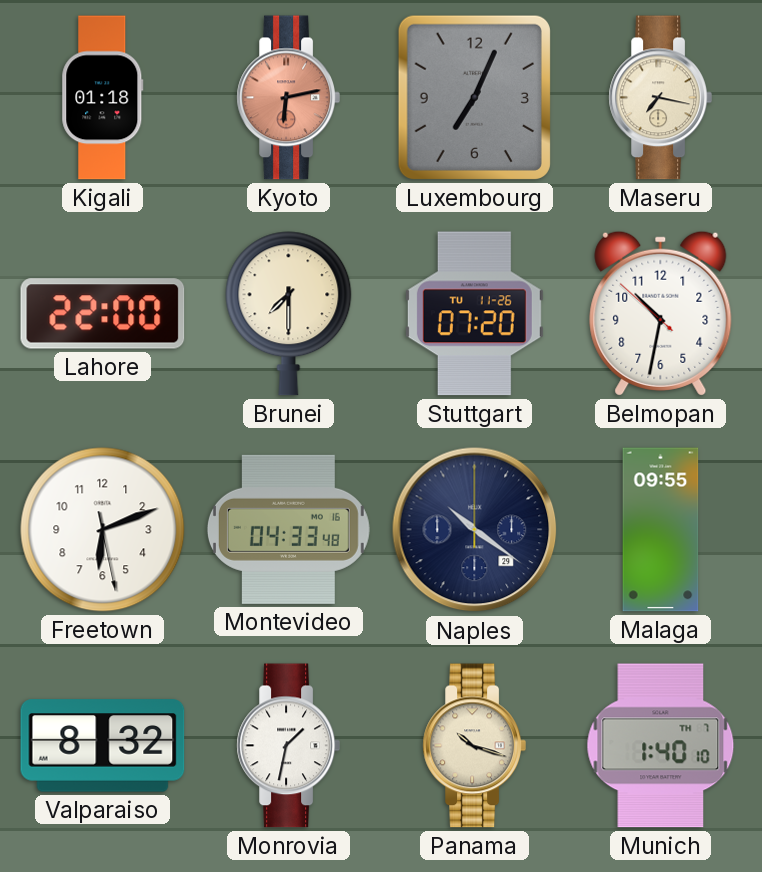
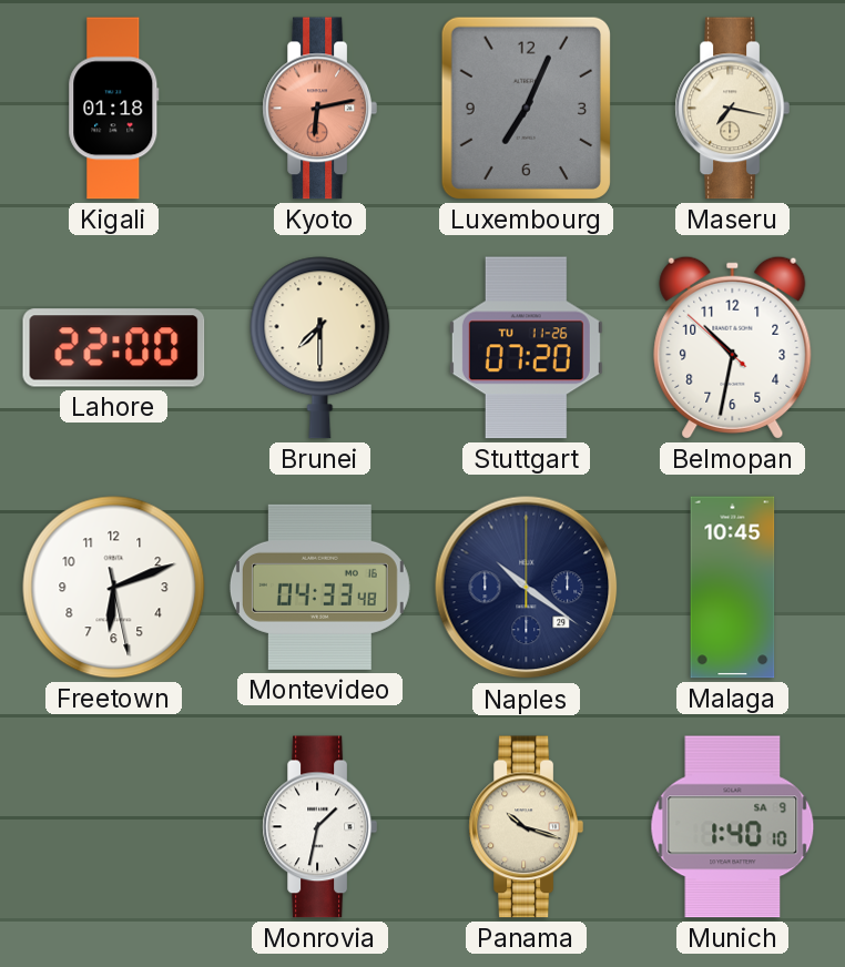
Malaga: 09:55 -> 10:45
Valparaiso: 8:32 -> none
Munich date: TH 7 -> SA 9
